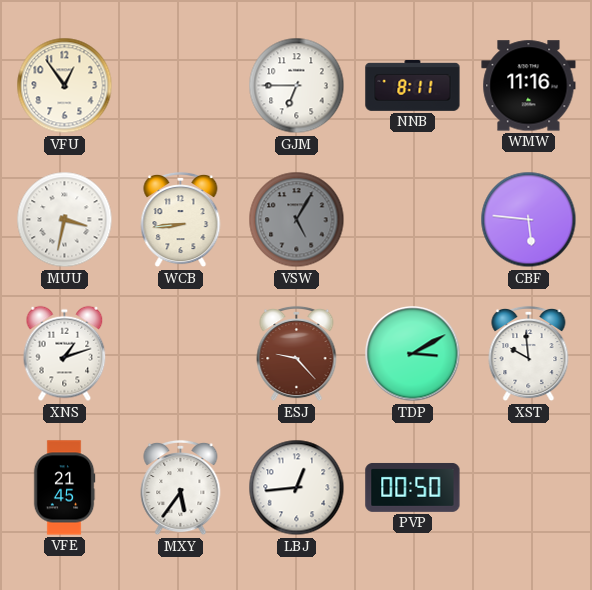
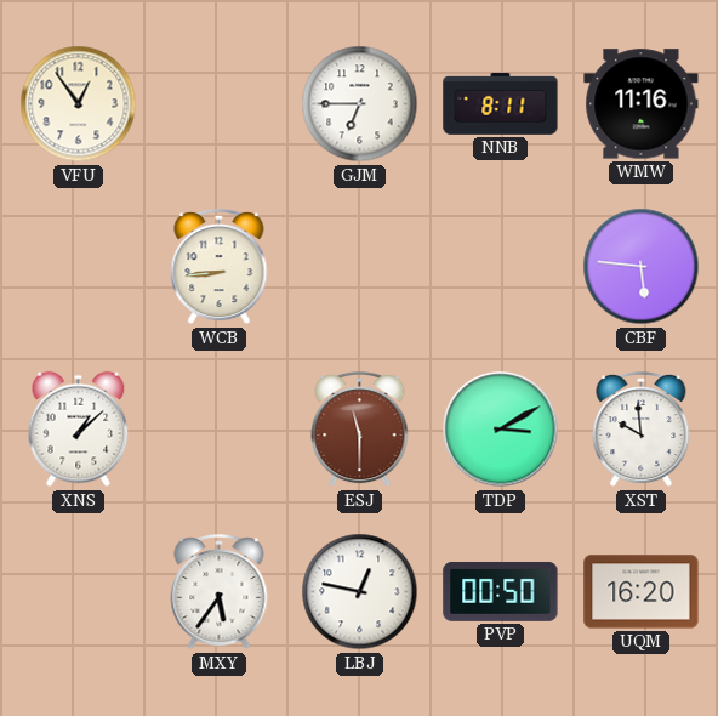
MUU: 3:32 -> none
VSW: 5:05 -> none
XNS: 1:12 -> 1:08
ESJ: 9:23 -> 11:30
VFE: 21:45 -> none
LBJ: 12:44 -> 12:47
UQM: none -> 16:20
